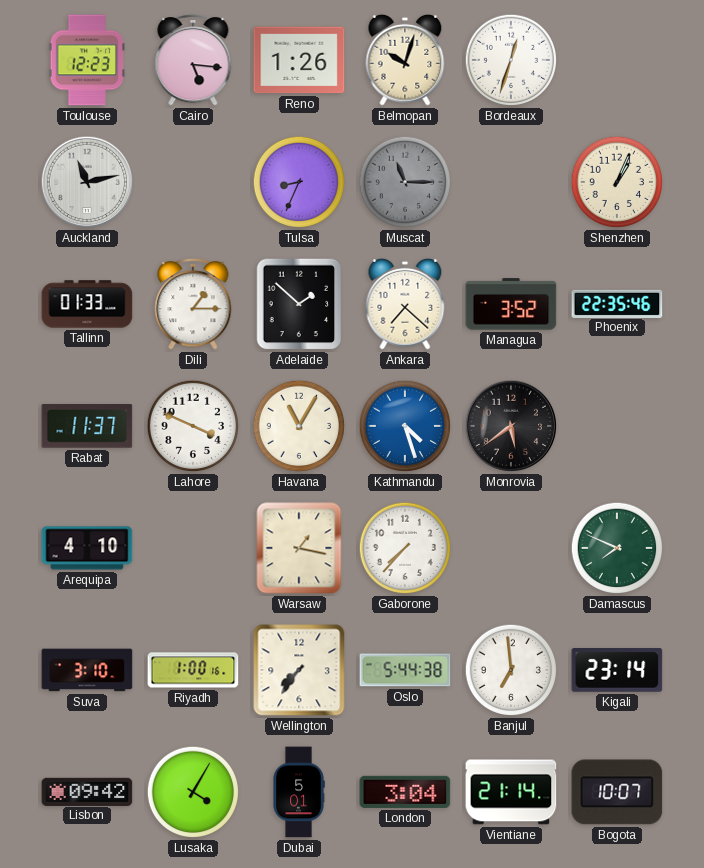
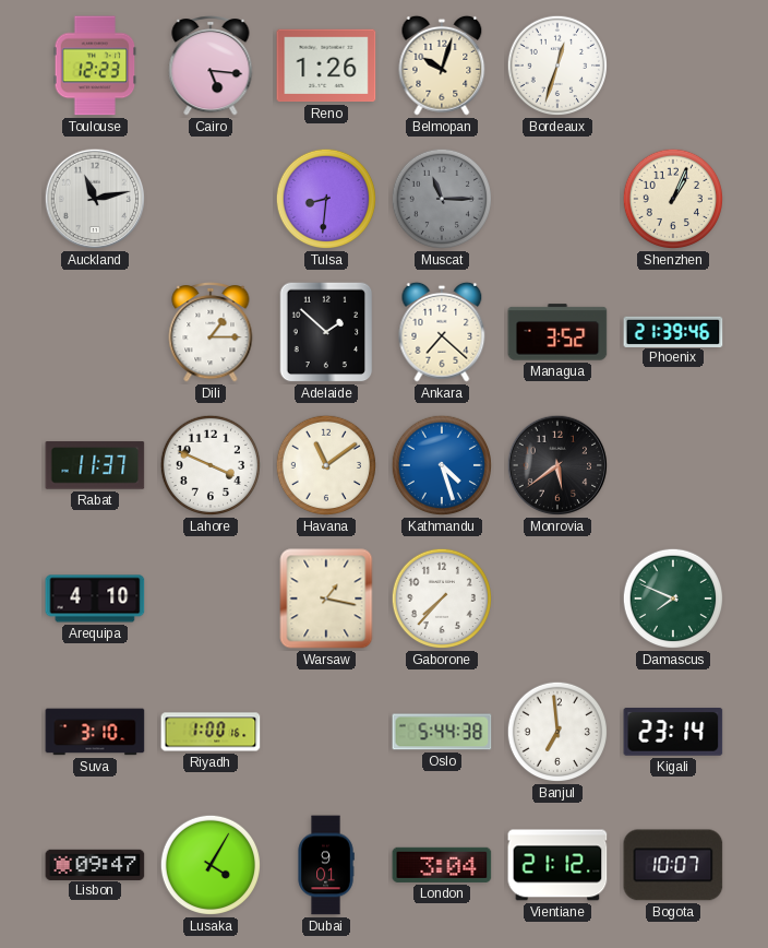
Tulsa: 8:34 -> 8:31
Tallinn: 01:33 -> none
Phoenix: 22:35 -> 21:39
Havana: 11:05 -> 11:09
Wellington: 7:36 -> none
Lisbon: 09:42 -> 09:47
Dubai: 5:01 -> 9:01
Vientiane: 21:14 -> 21:12
